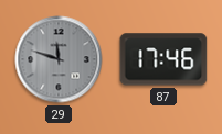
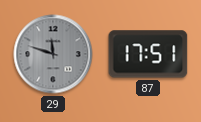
87: 17:46 -> 17:51
